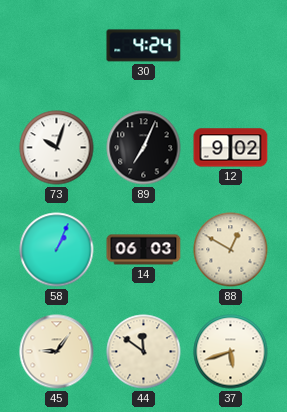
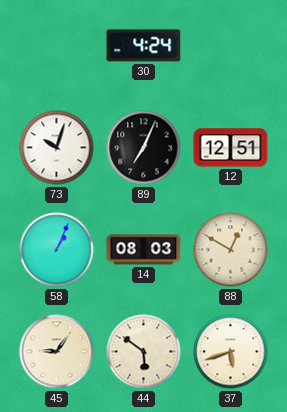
12: 9:02 -> 12:51
14: 06:03 -> 08:03
44: 11:51 -> 5:51
